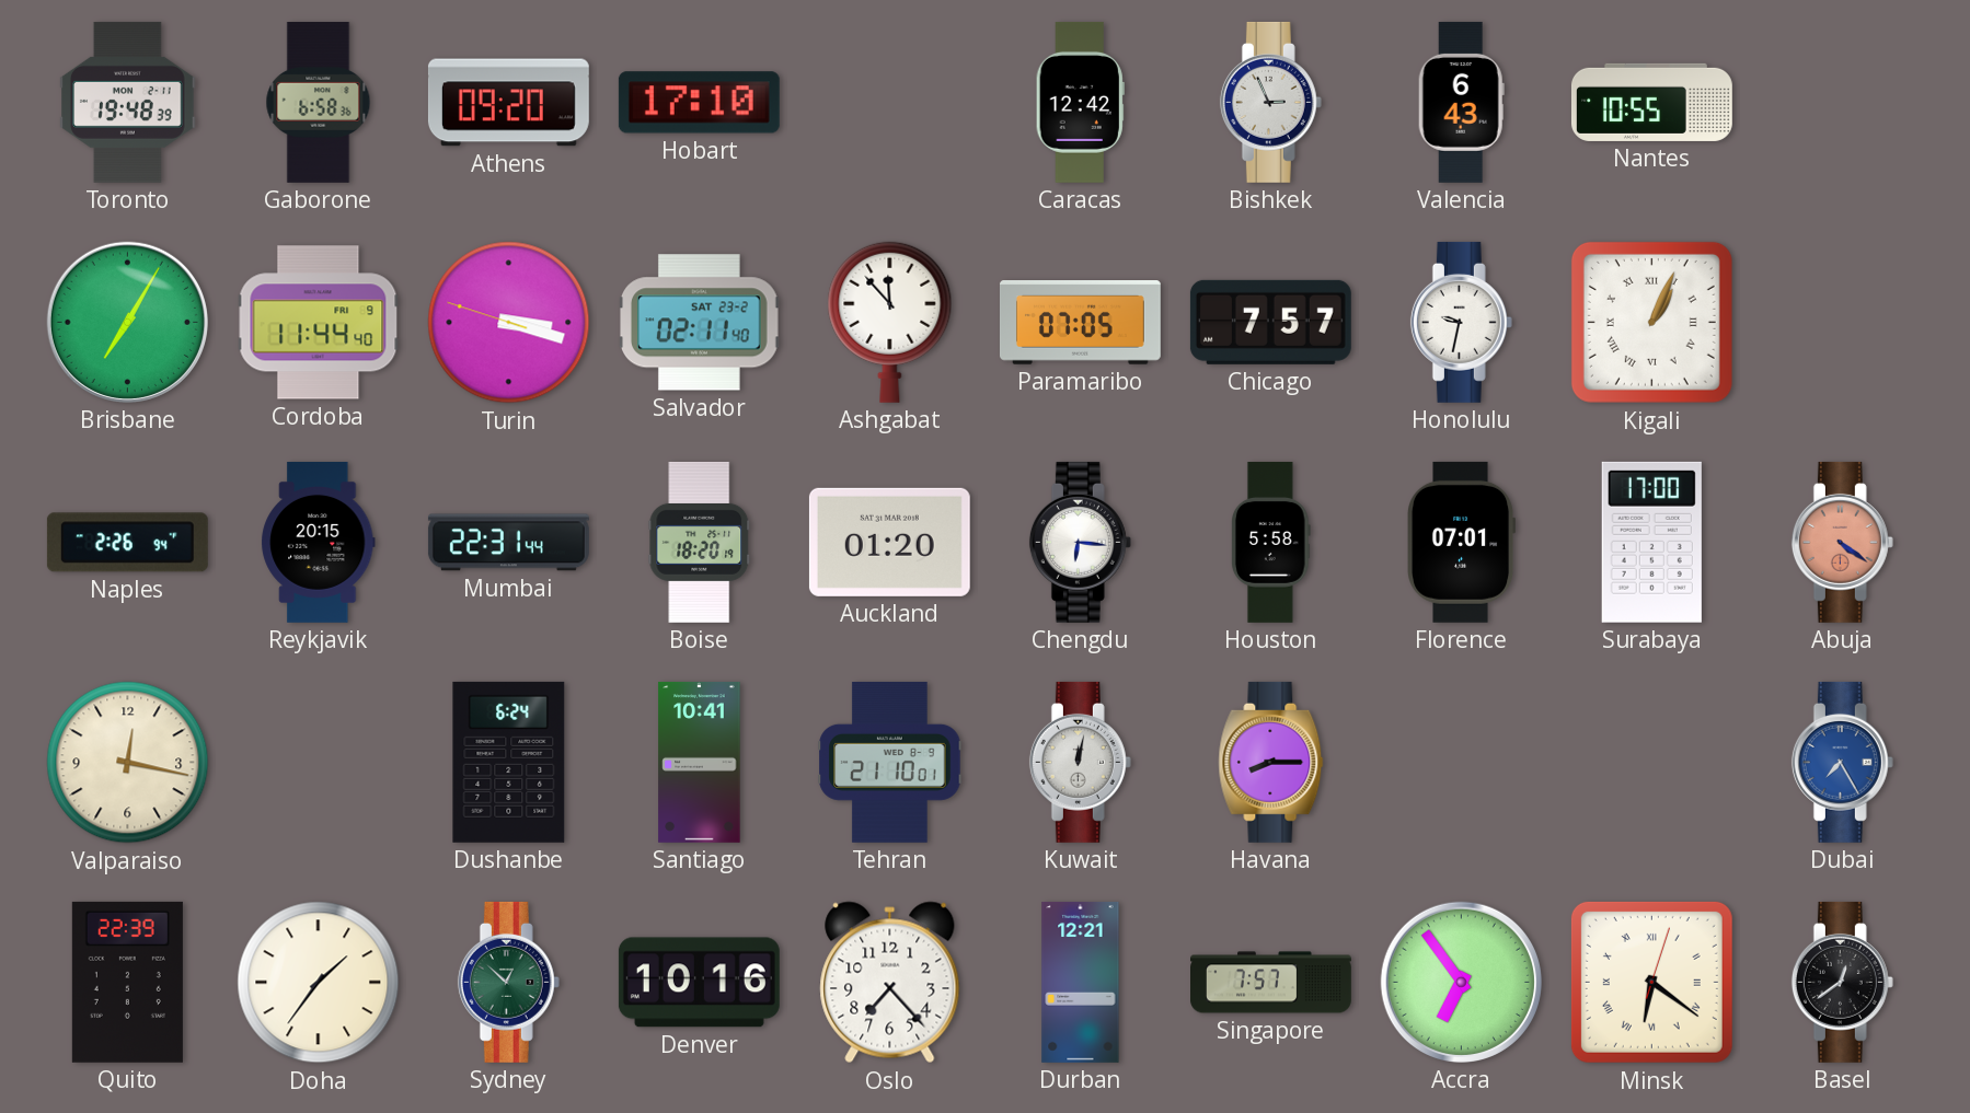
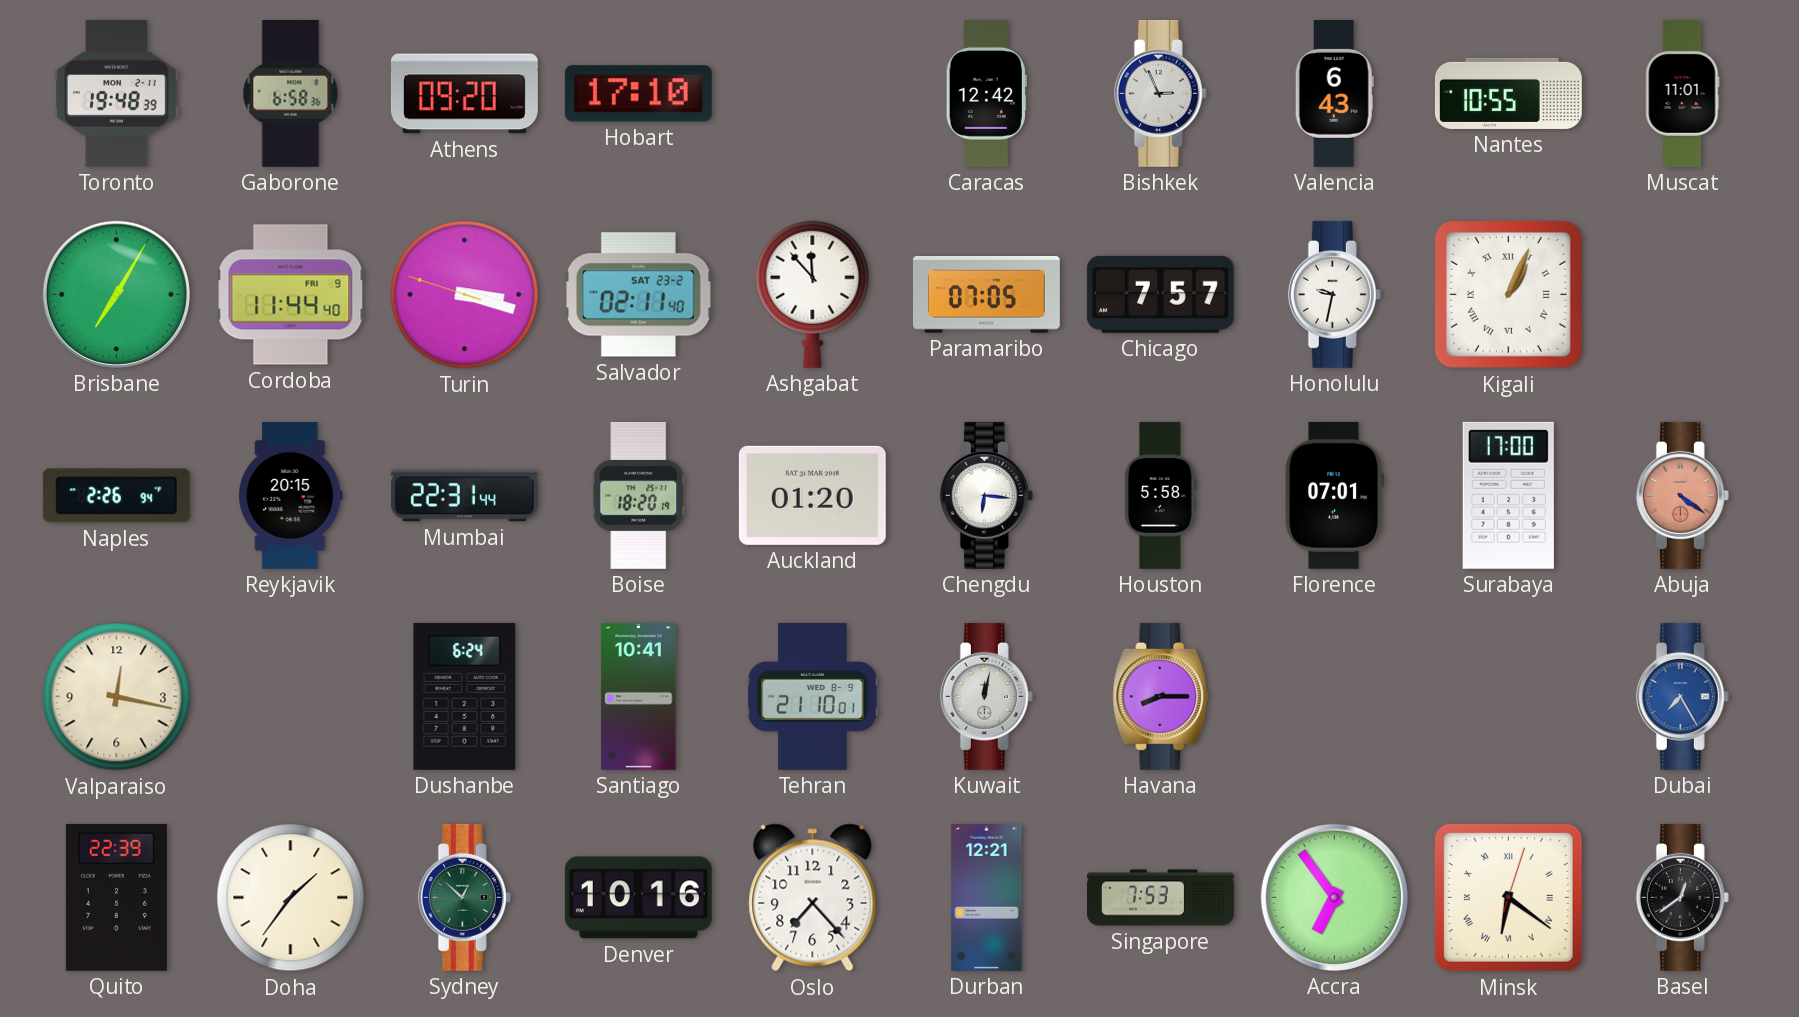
Muscat: none -> 11:01
Singapore: 7:57 -> 7:53
